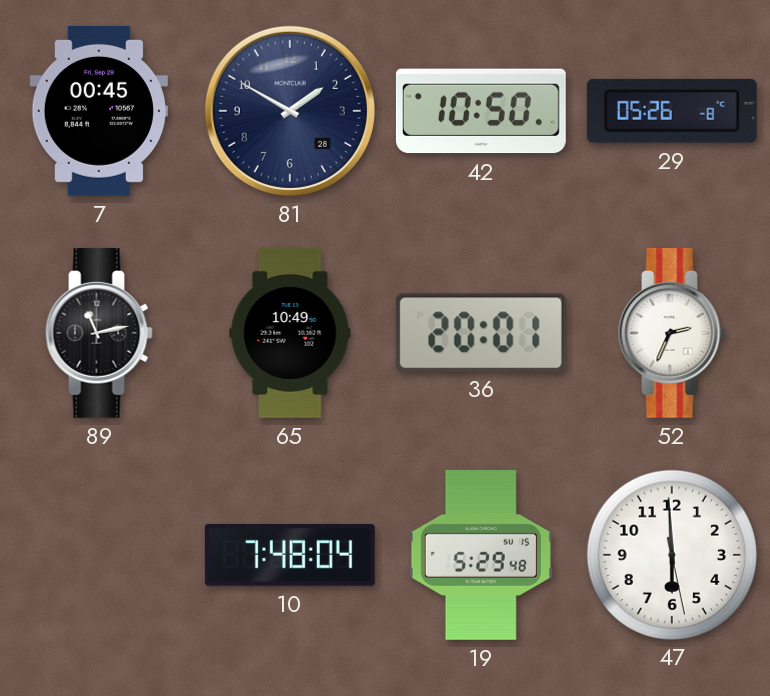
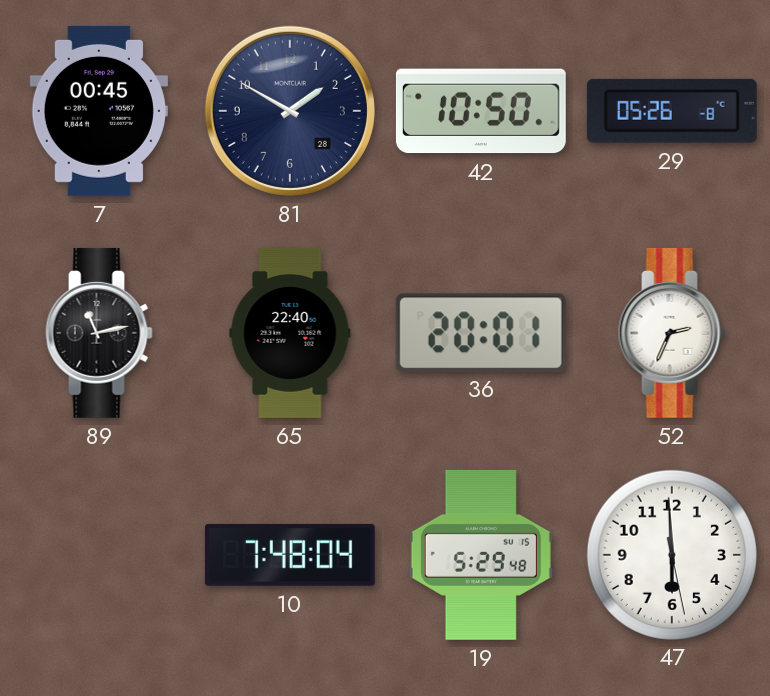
65: 10:49 -> 22:40
